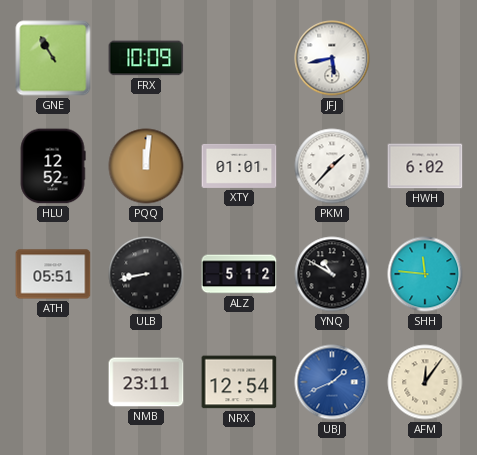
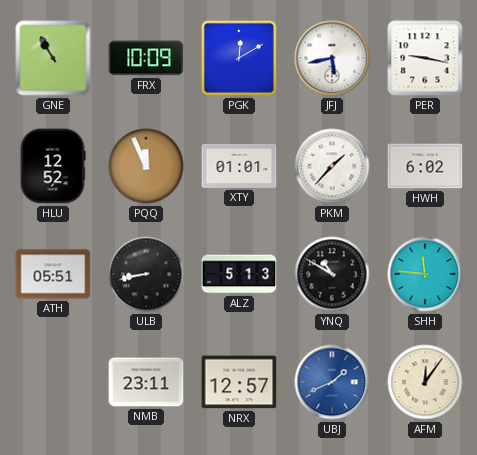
PGK: none -> 12:10
PER: none -> 9:17
PQQ: 12:01 -> 11:56
ALZ: 5:12 -> 5:13
NRX: 12:54 -> 12:57
